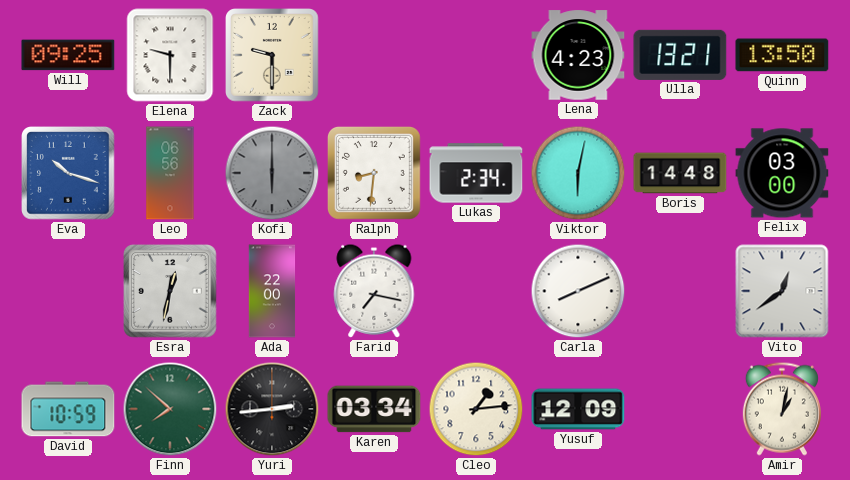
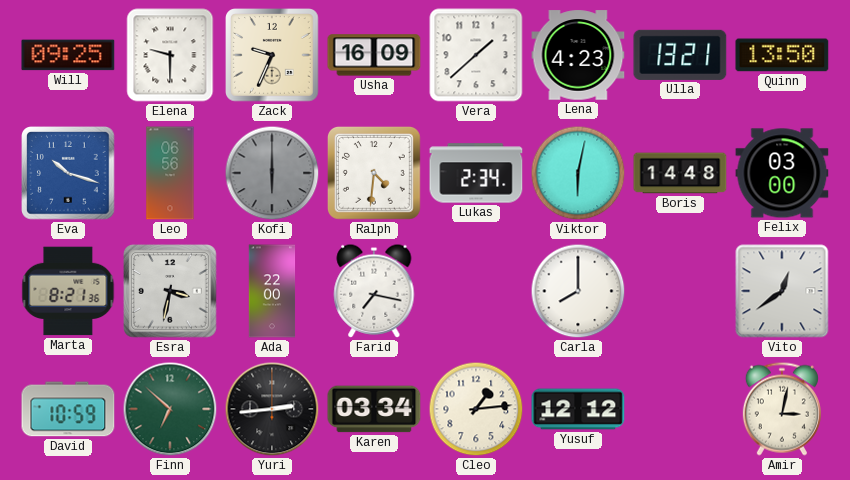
Zack: 9:30 -> 9:34
Usha: none -> 16:09
Vera: none -> 1:38
Ralph: 8:31 -> 4:31
Marta: none -> 8:21
Esra: 12:32 -> 3:32
Carla: 8:11 -> 8:00
Finn: 7:52 -> 6:52
Yusuf: 12:09 -> 12:12
Amir: 1:02 -> 3:02
